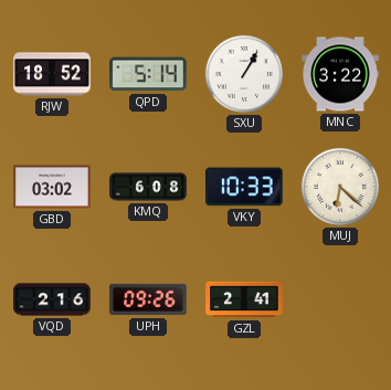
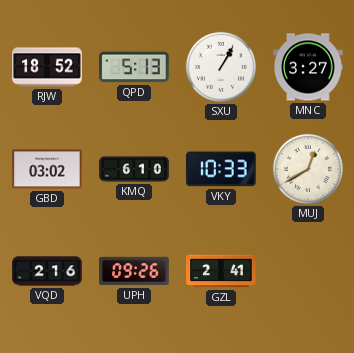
QPD: 5:14 -> 5:13
MNC: 3:22 -> 3:27
KMQ: 6:08 -> 6:10
MUJ: 6:22 -> 12:40
